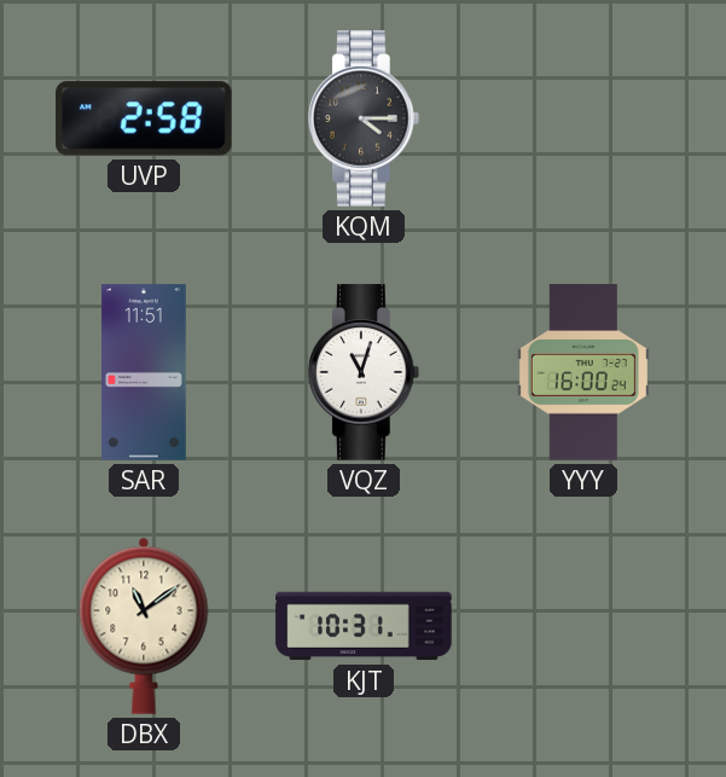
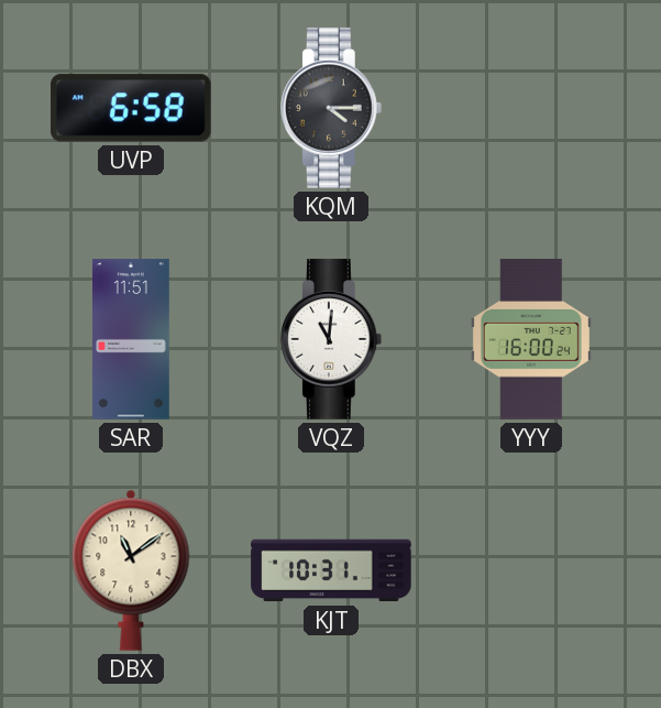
UVP: 2:58 -> 6:58
VQZ: 11:03 -> 11:01
